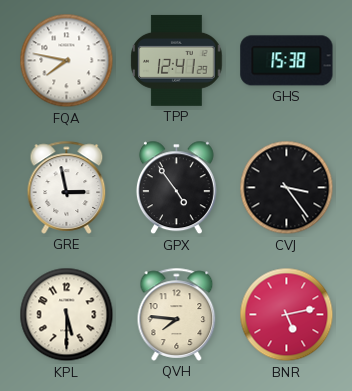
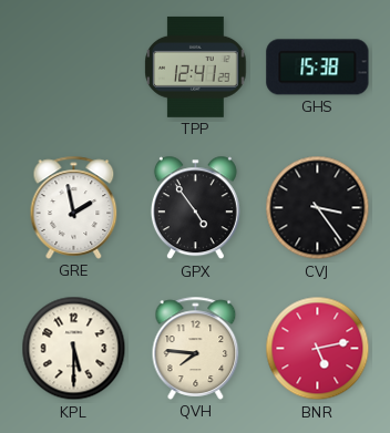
FQA: 7:47 -> none
GRE: 2:58 -> 1:58
